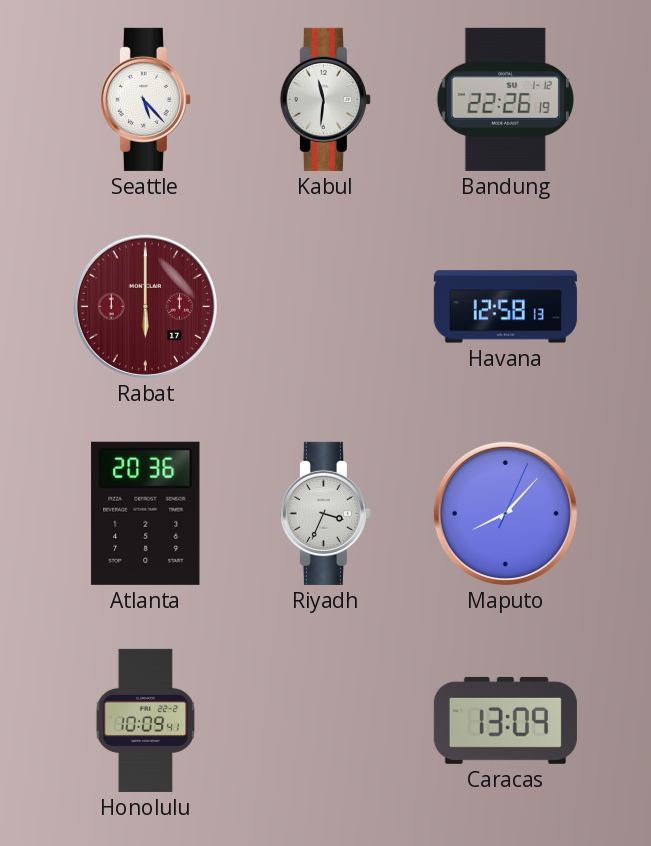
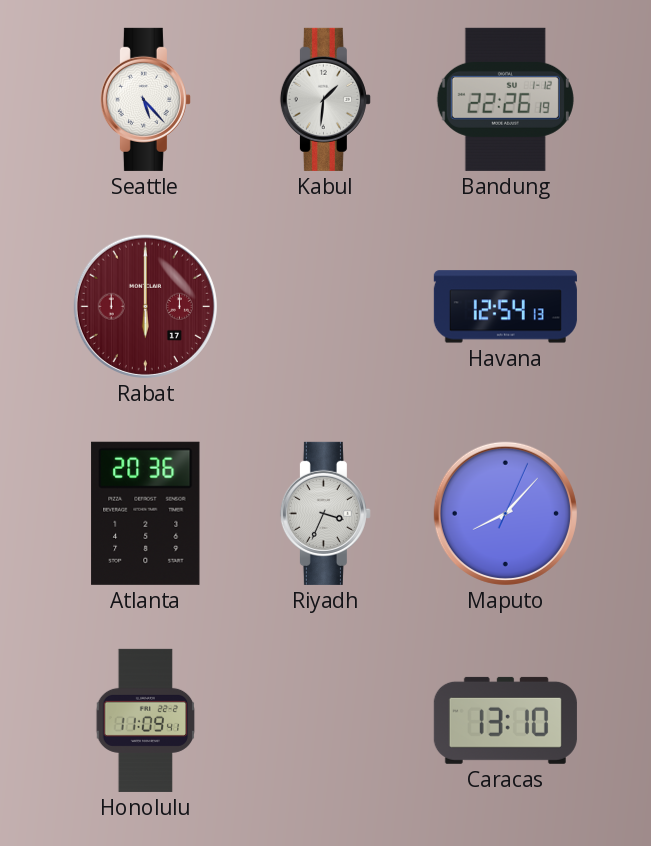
Kabul: 11:31 -> 1:31
Havana: 12:58 -> 12:54
Honolulu: 10:09 -> 11:09
Caracas: 13:09 -> 13:10
